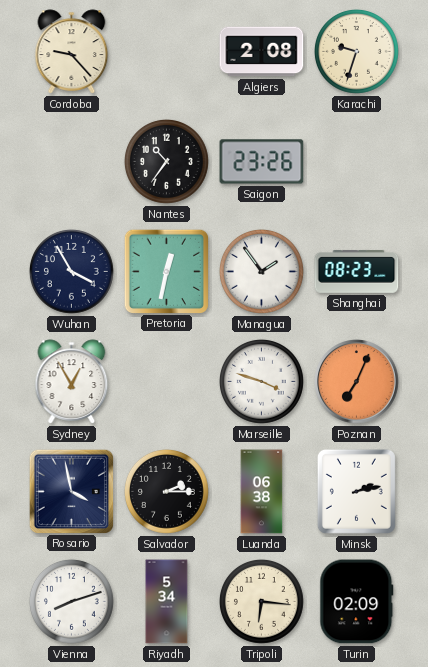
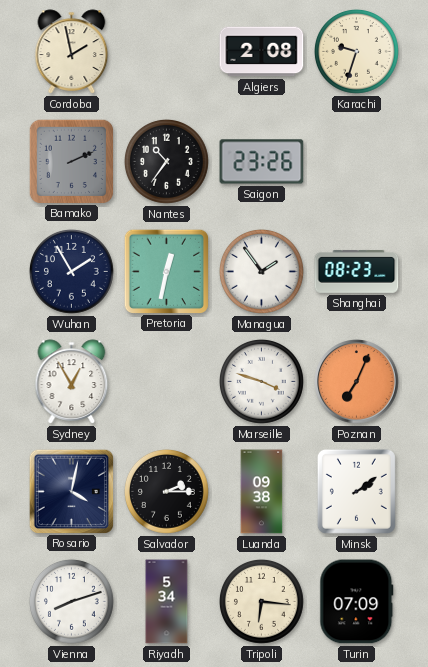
Cordoba: 9:23 -> 1:58
Bamako: none -> 2:11
Wuhan: 3:55 -> 1:55
Rosario: 3:58 -> 4:02
Luanda: 06:38 -> 09:38
Minsk: 2:13 -> 2:09
Turin: 02:09 -> 07:09
